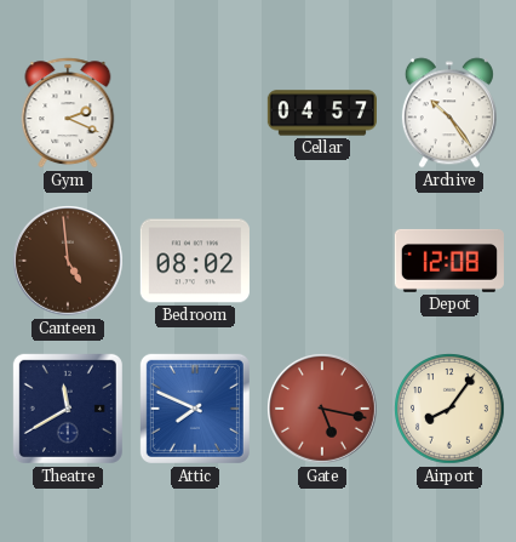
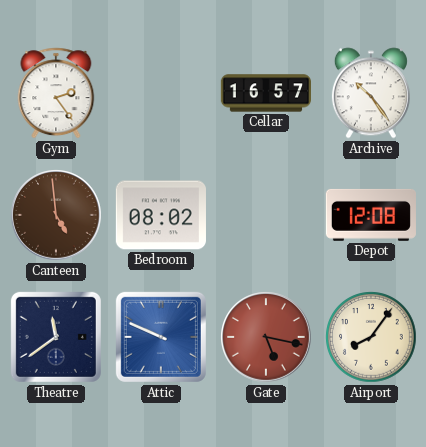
Gym: 2:19 -> 2:24
Cellar: 04:57 -> 16:57
Theatre: 11:40 -> 11:39
Attic: 7:49 -> 9:49
